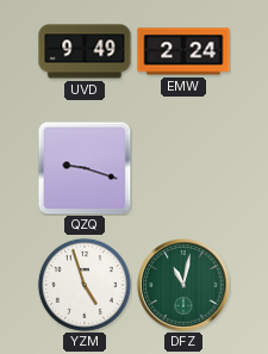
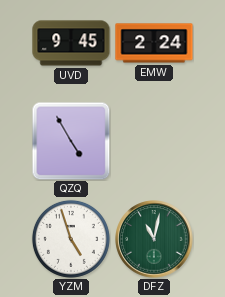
UVD: 9:49 -> 9:45
QZQ: 9:18 -> 4:55
